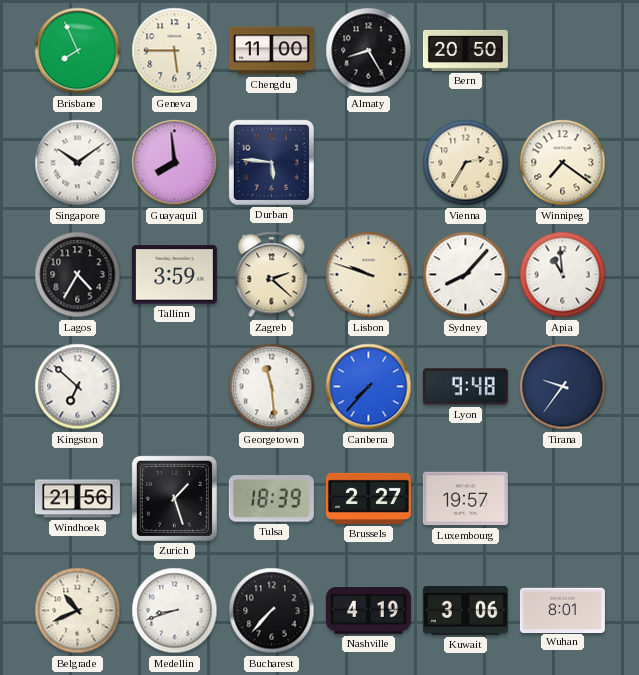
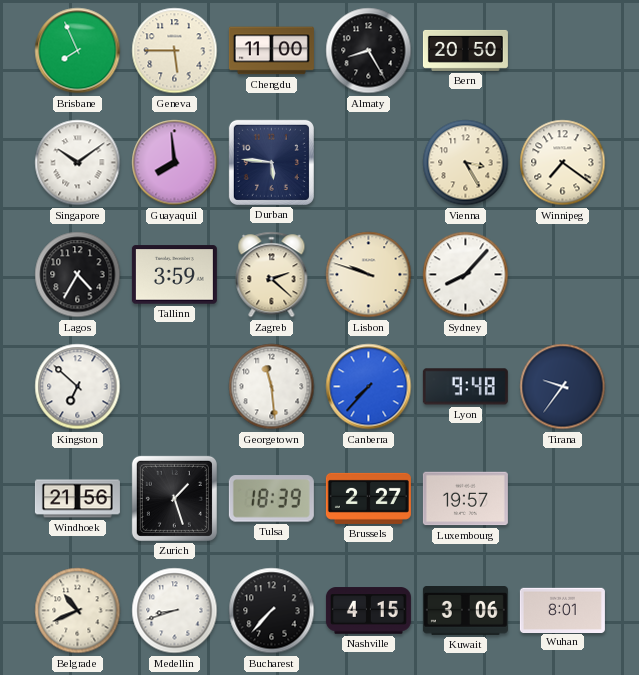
Vienna: 2:35 -> 3:25
Apia: 10:59 -> none
Nashville: 4:19 -> 4:15
